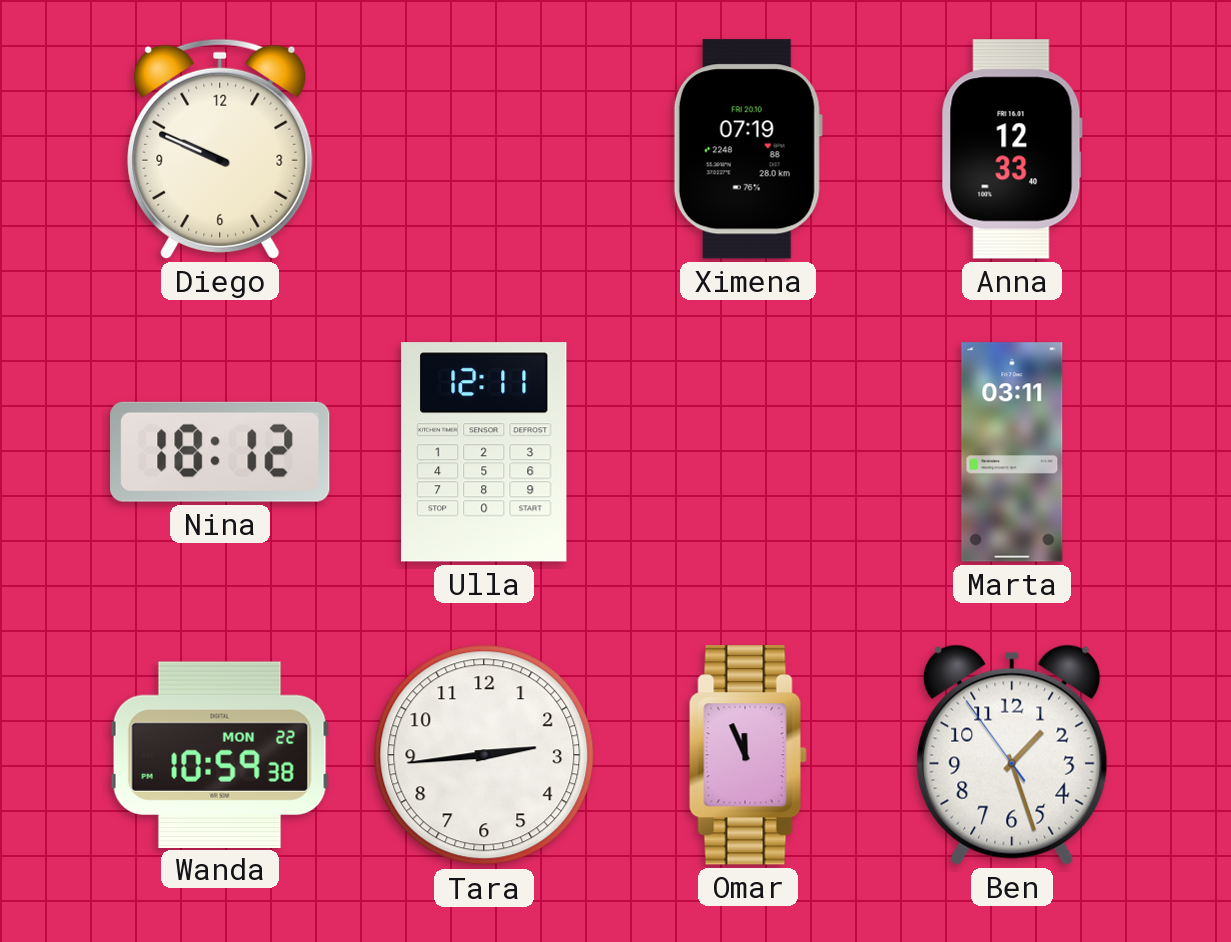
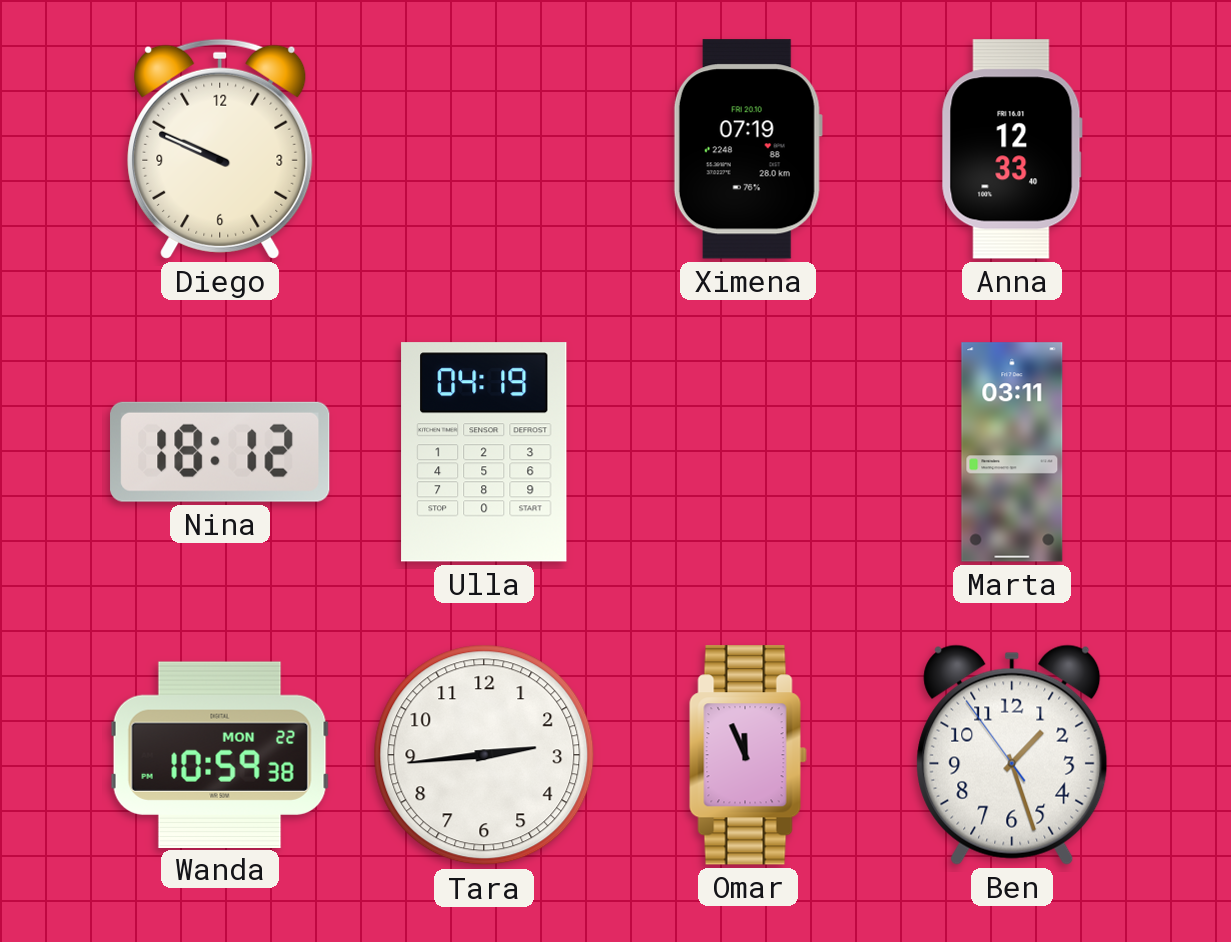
Ulla: 12:11 -> 04:19
